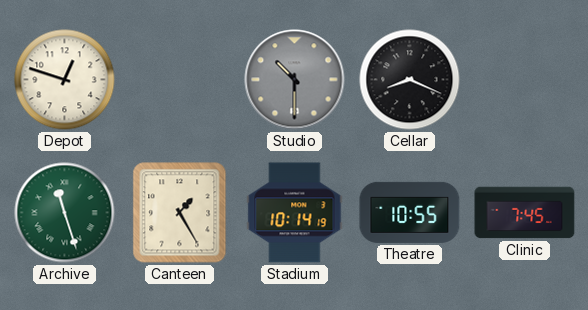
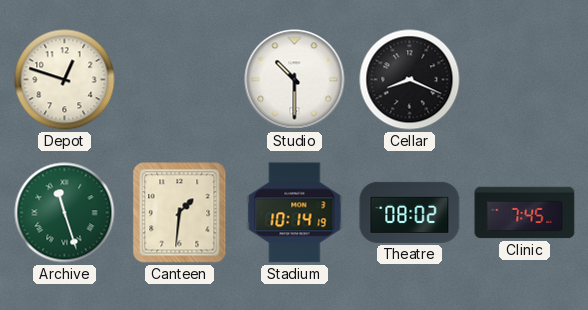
Studio dial: grey -> white
Canteen: 1:25 -> 1:31
Theatre: 10:55 -> 08:02
